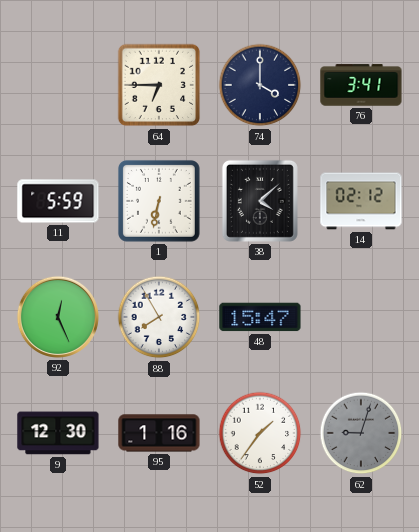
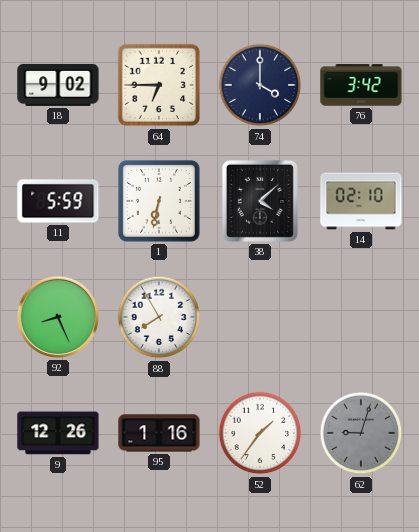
18: none -> 9:02
76: 3:41 -> 3:42
14: 02:12 -> 02:10
92: 12:26 -> 8:26
48: 15:47 -> none
9: 12:30 -> 12:26
